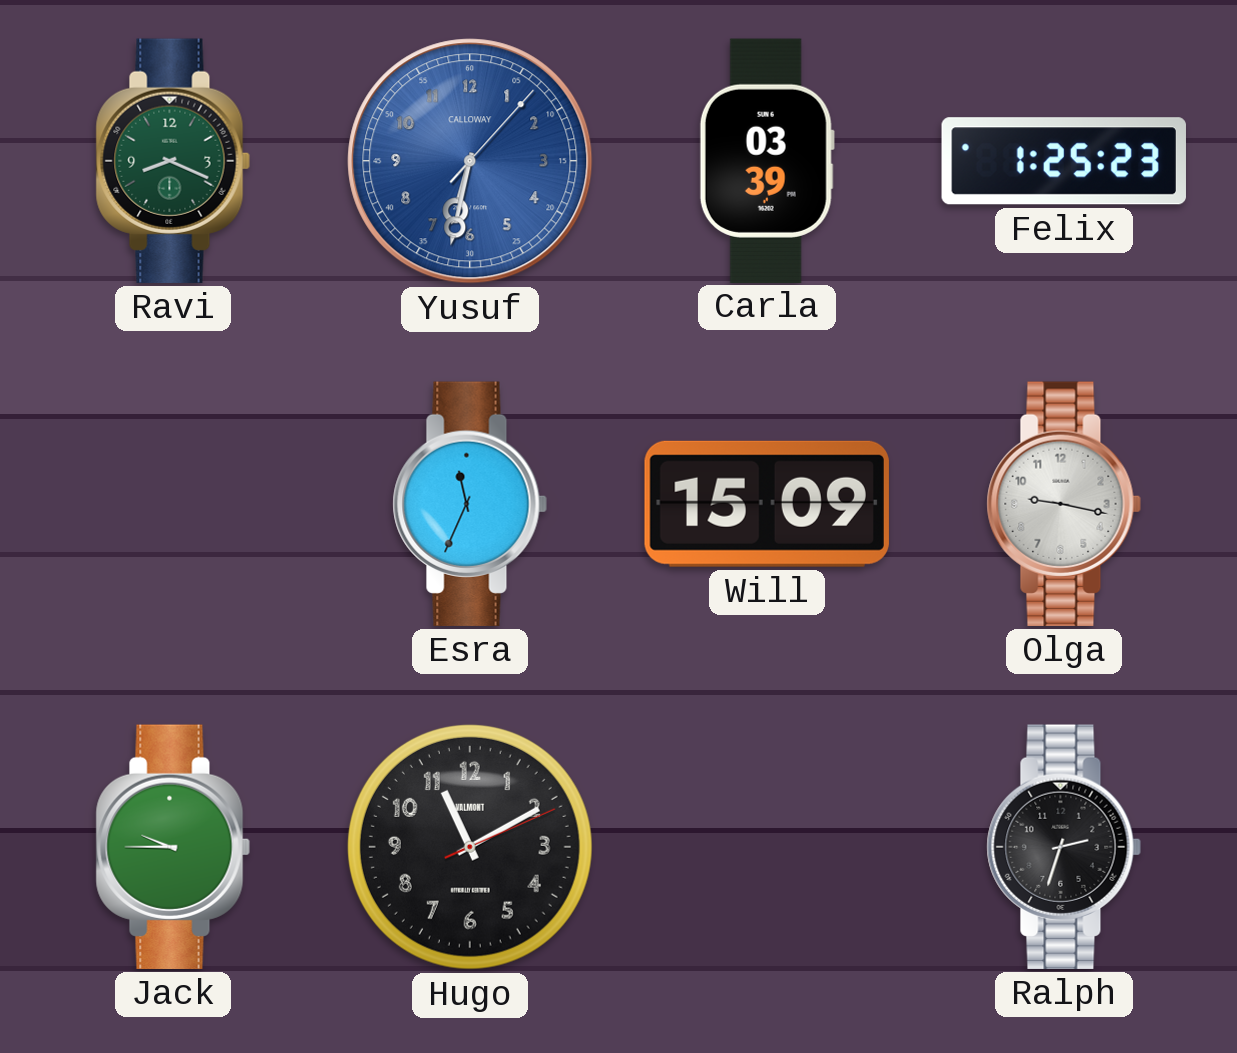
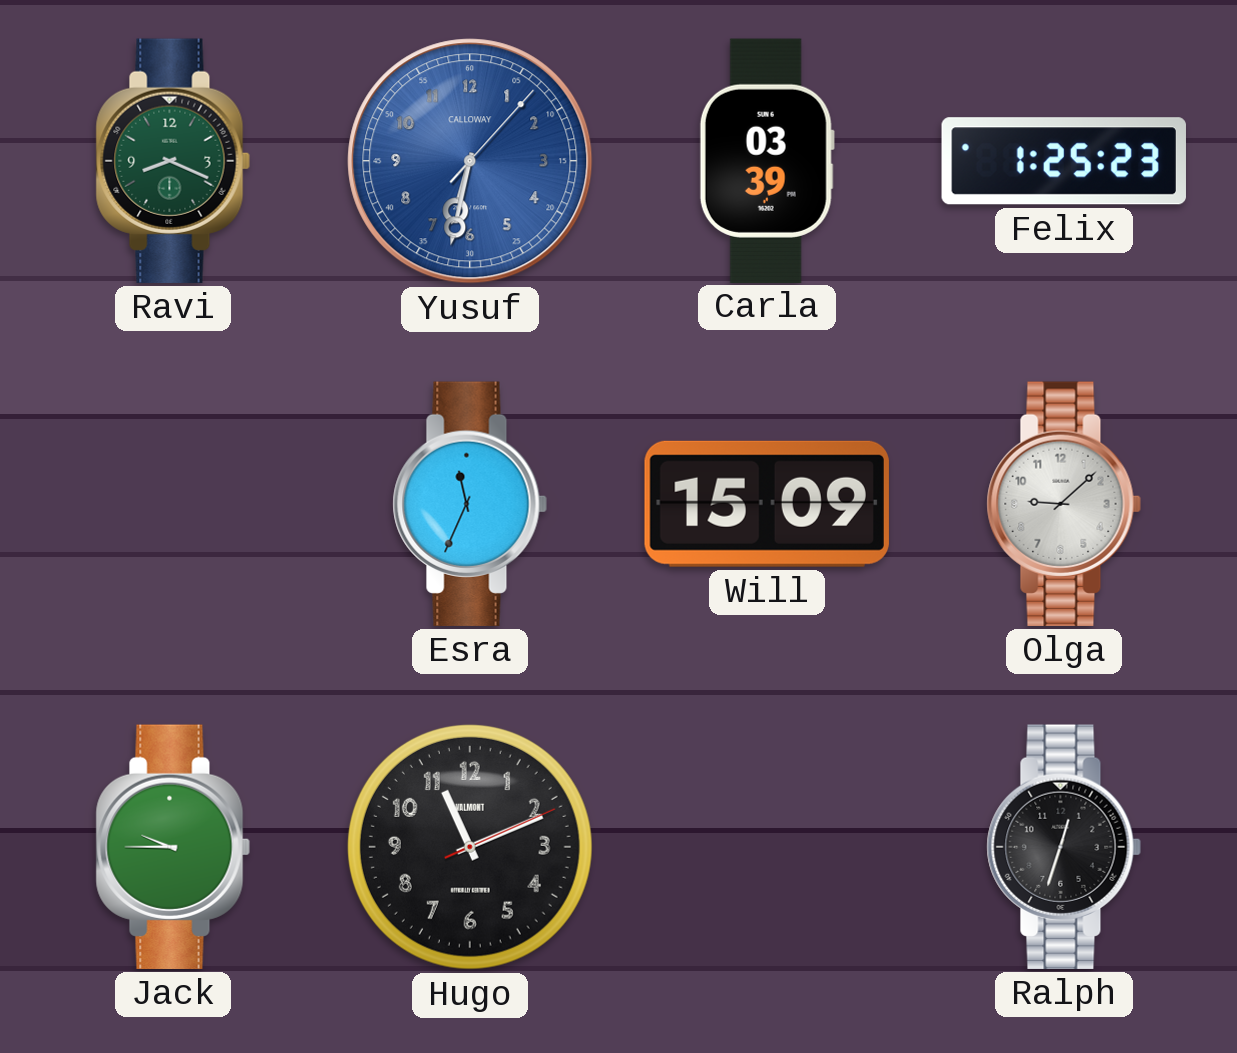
Olga: 9:17 -> 9:08
Hugo: 11:10 -> 11:11
Ralph: 2:33 -> 12:33
